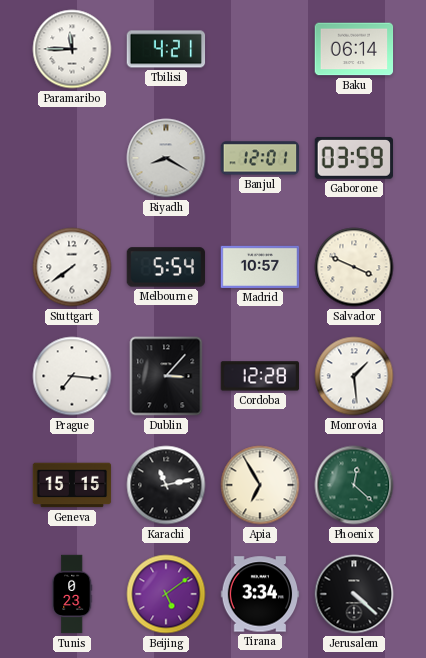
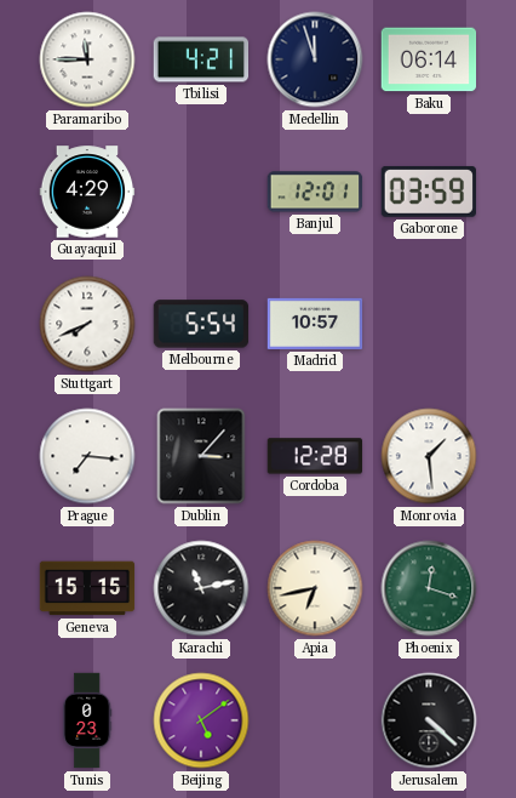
Medellin: none -> 11:57
Guayaquil: none -> 4:29
Riyadh: 8:20 -> none
Stuttgart: 7:39 -> 7:41
Salvador: 3:49 -> none
Apia: 6:55 -> 6:43
Phoenix: 12:22 -> 12:18
Tirana: 3:34 -> none
